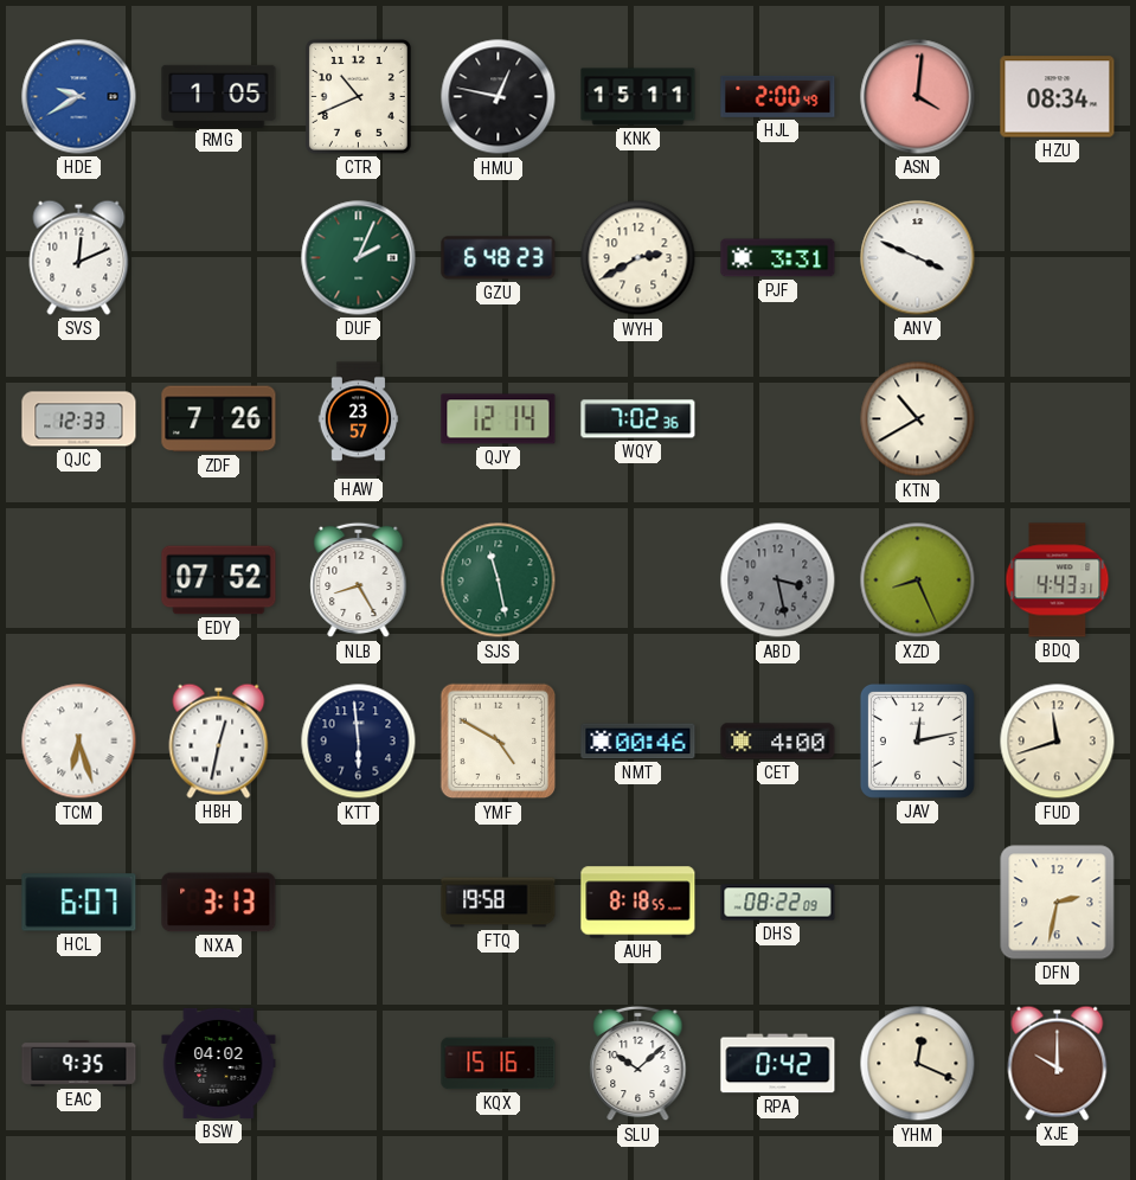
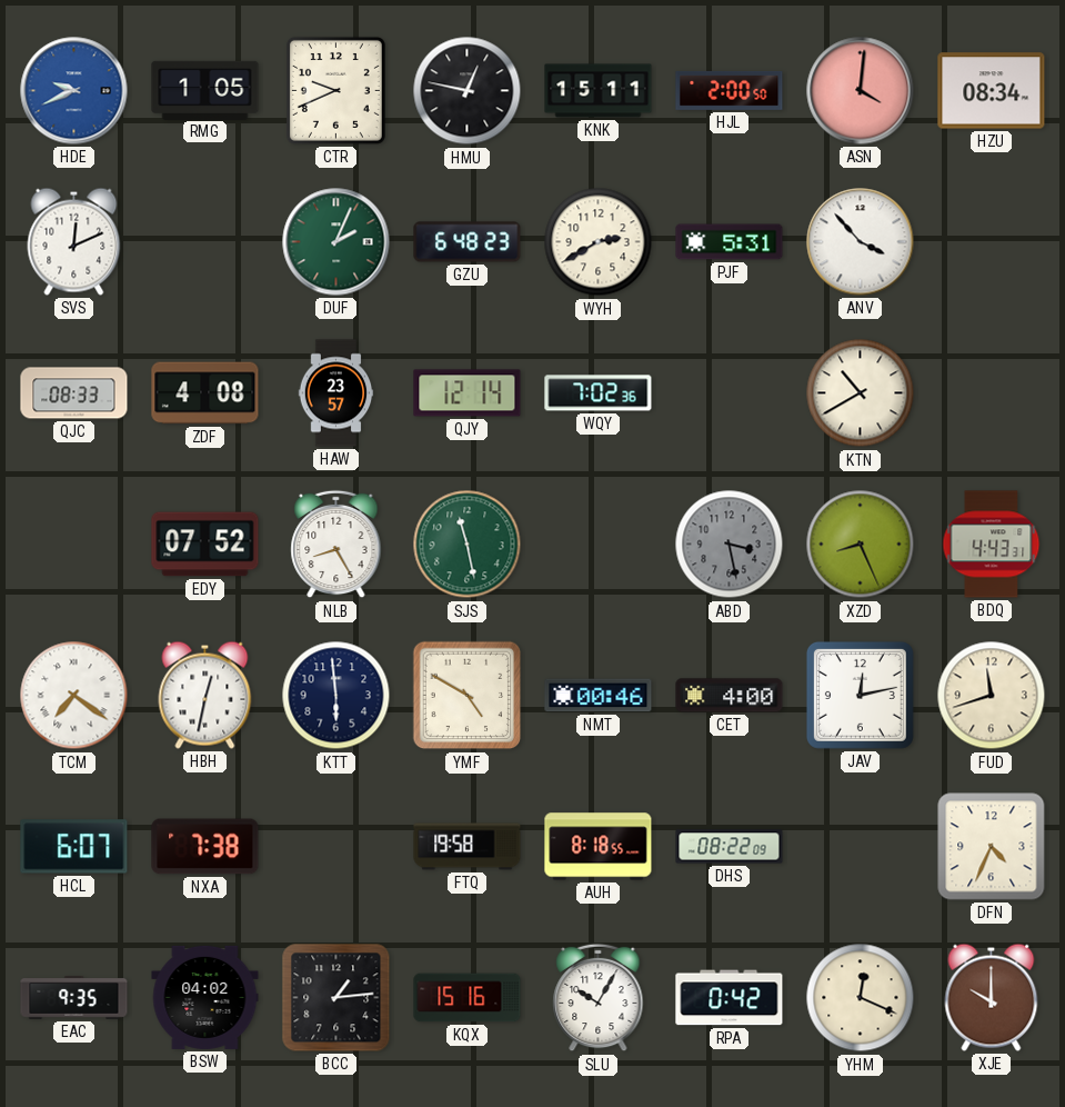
HDE: 9:40 -> 9:41
CTR: 10:41 -> 9:41
HJL: 2:00:49 -> 2:00:50
PJF: 3:31 -> 5:31
ANV: 3:49 -> 3:53
QJC: 12:33 -> 08:33
ZDF: 7:26 -> 4:08
TCM: 6:27 -> 7:21
NXA: 3:13 -> 7:38
DFN: 2:32 -> 4:34
BCC: none -> 1:14
SLU: 10:08 -> 10:05
